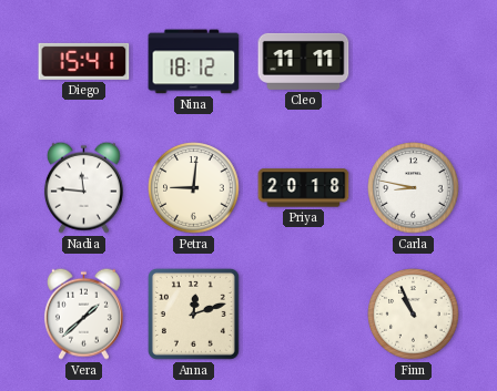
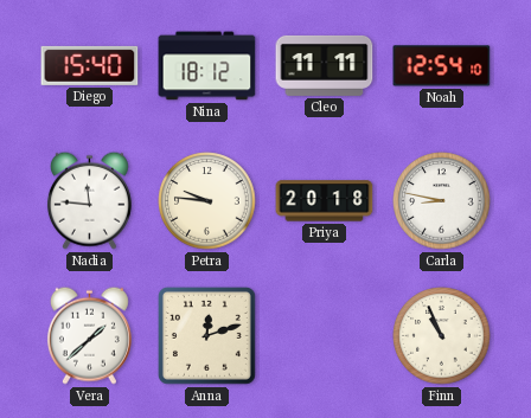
Diego: 15:41 -> 15:40
Noah: none -> 12:54
Petra: 9:01 -> 9:46
